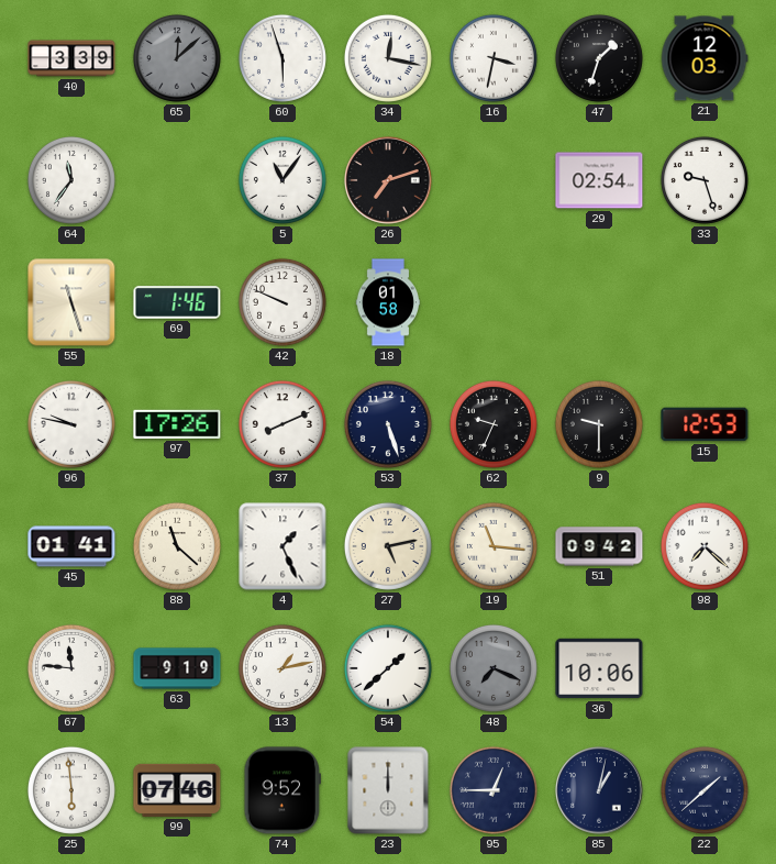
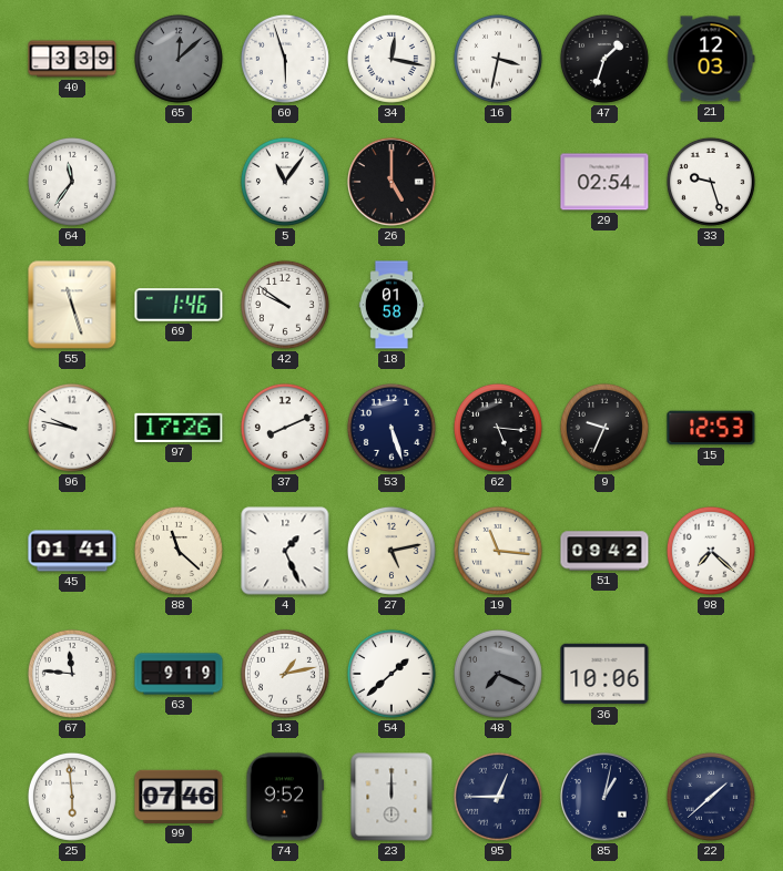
26: 7:12 -> 5:00
42: 9:49 -> 9:51
62: 9:34 -> 5:16
9: 9:30 -> 9:34
